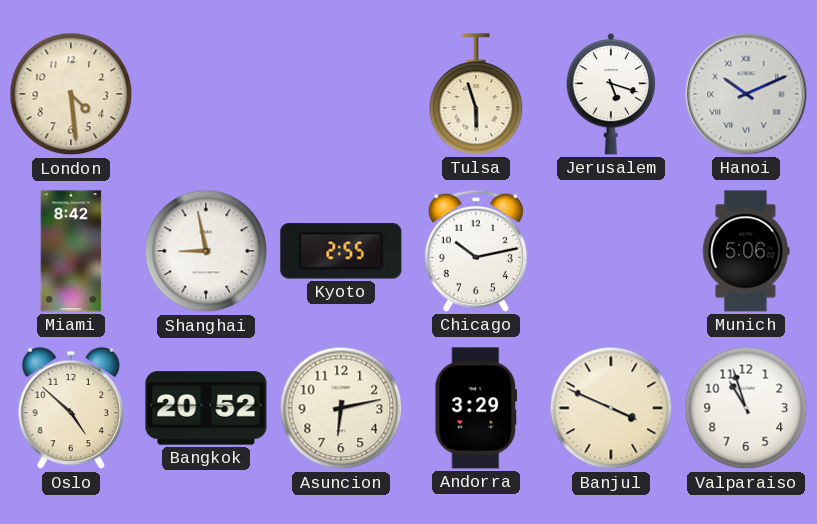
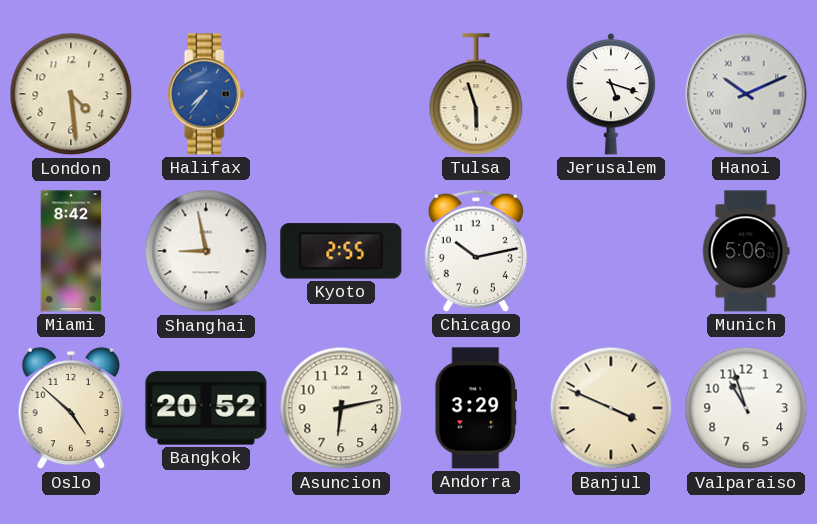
Halifax: none -> 7:36
